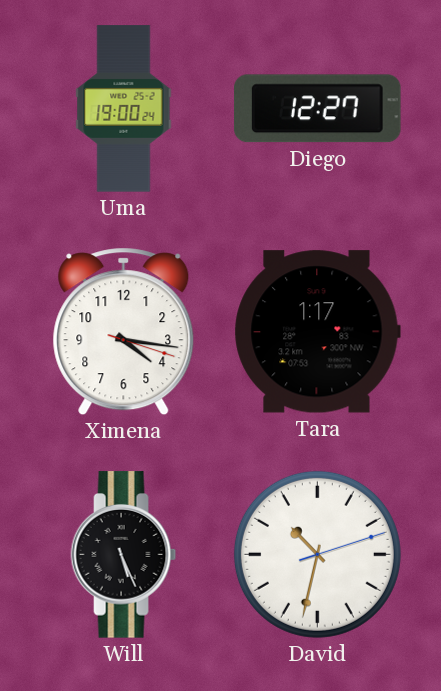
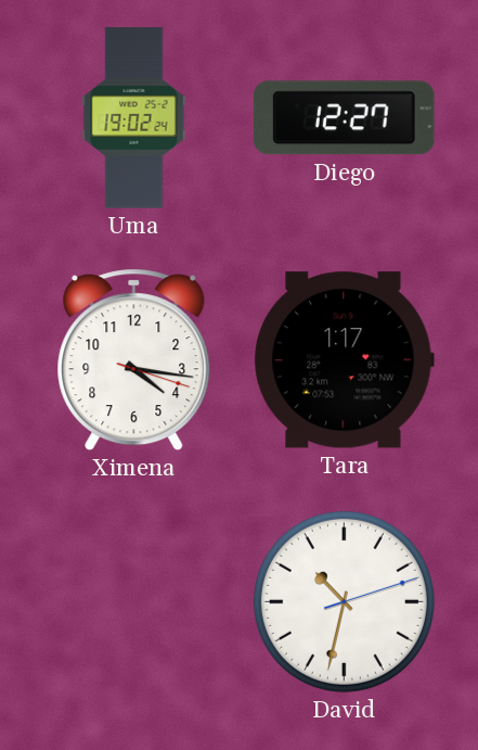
Uma: 19:00 -> 19:02
Will: 5:26 -> none
